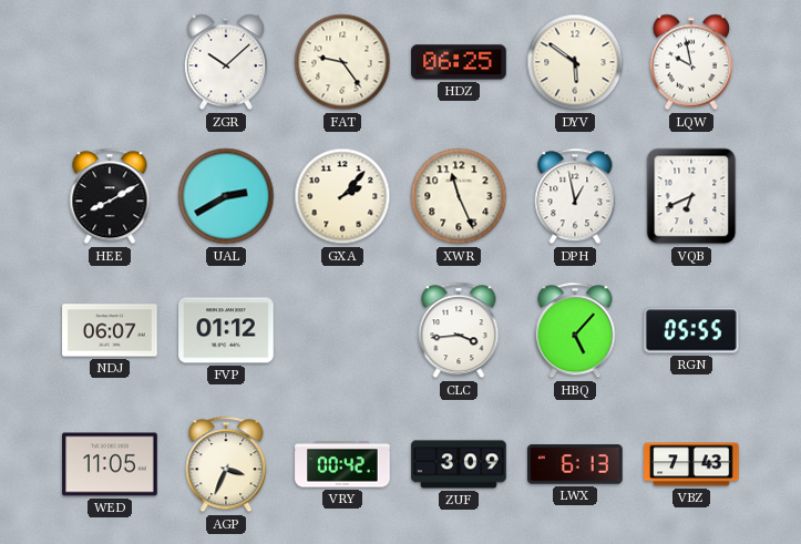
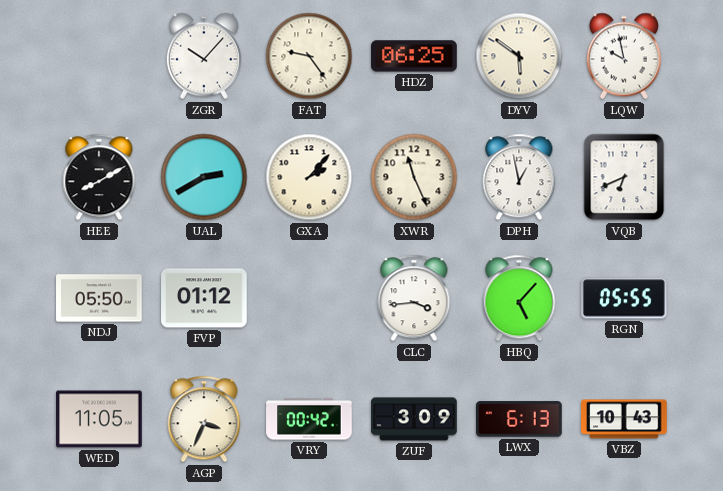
ZGR: 10:08 -> 10:07
NDJ: 06:07 -> 05:50
VBZ: 7:43 -> 10:43
